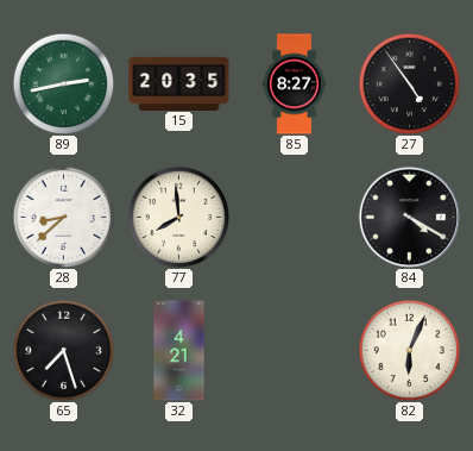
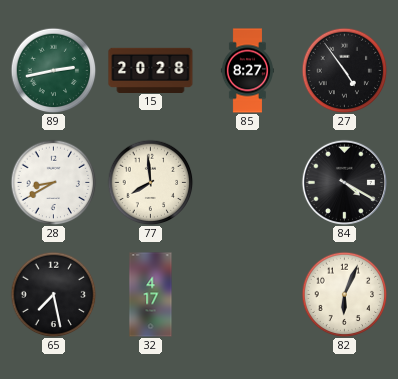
15: 20:35 -> 20:28
28: 8:38 -> 8:40
65: 7:27 -> 7:28
32: 4:21 -> 4:17
